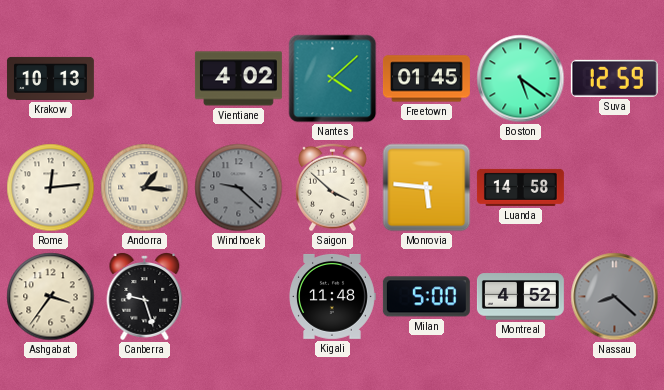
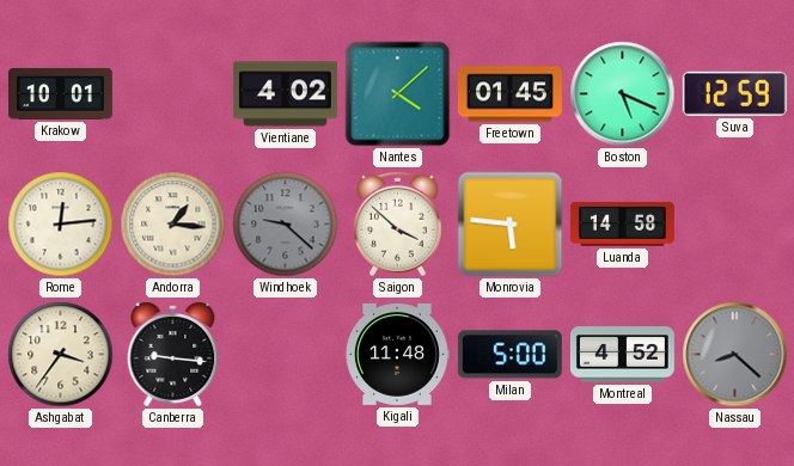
Krakow: 10:13 -> 10:01
Boston: 5:21 -> 5:19
Canberra: 9:27 -> 9:16
